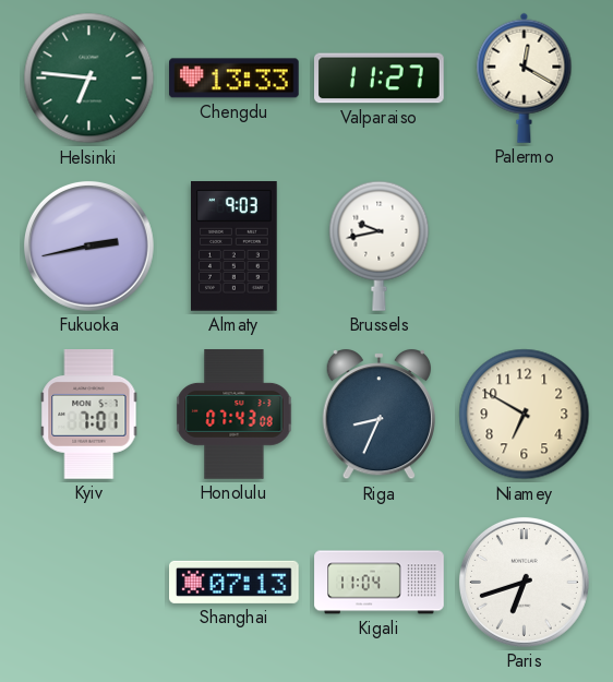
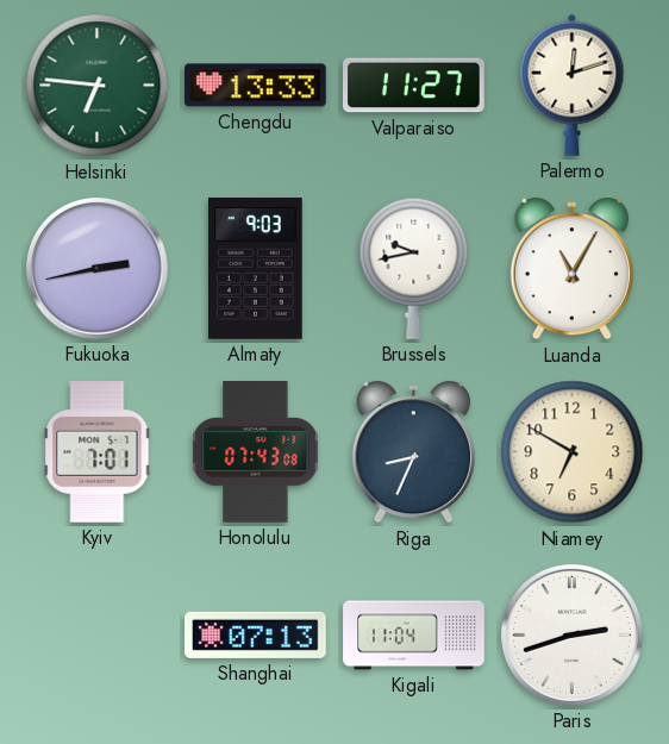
Palermo: 12:20 -> 12:12
Luanda: none -> 11:05
Paris: 6:42 -> 2:42
